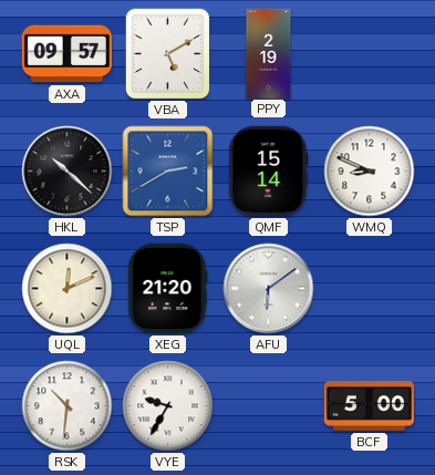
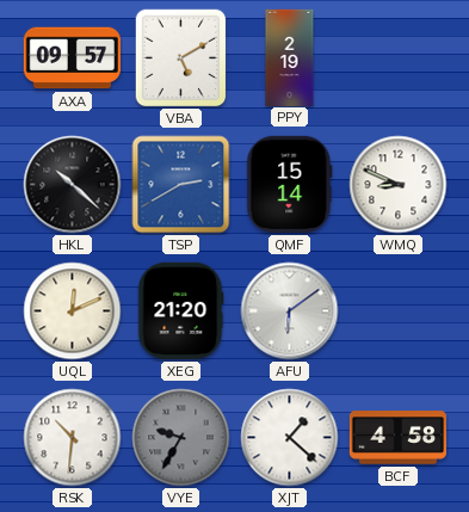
VYE dial: white -> grey
XJT: none -> 1:22
BCF: 5:00 -> 4:58
